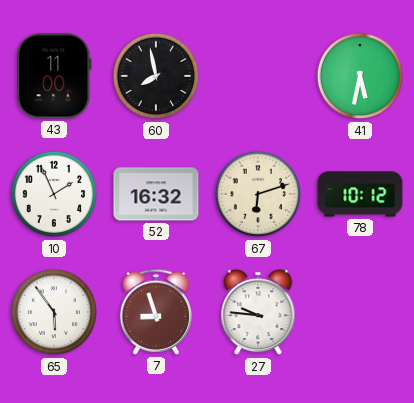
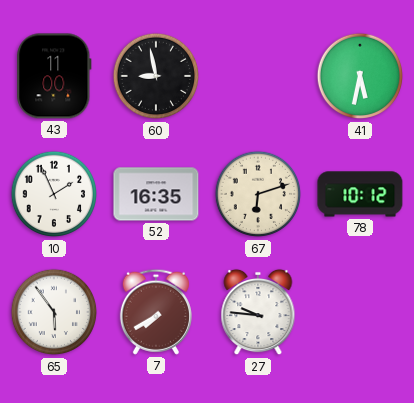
60: 7:58 -> 8:58
52: 16:32 -> 16:35
7: 8:57 -> 7:40
